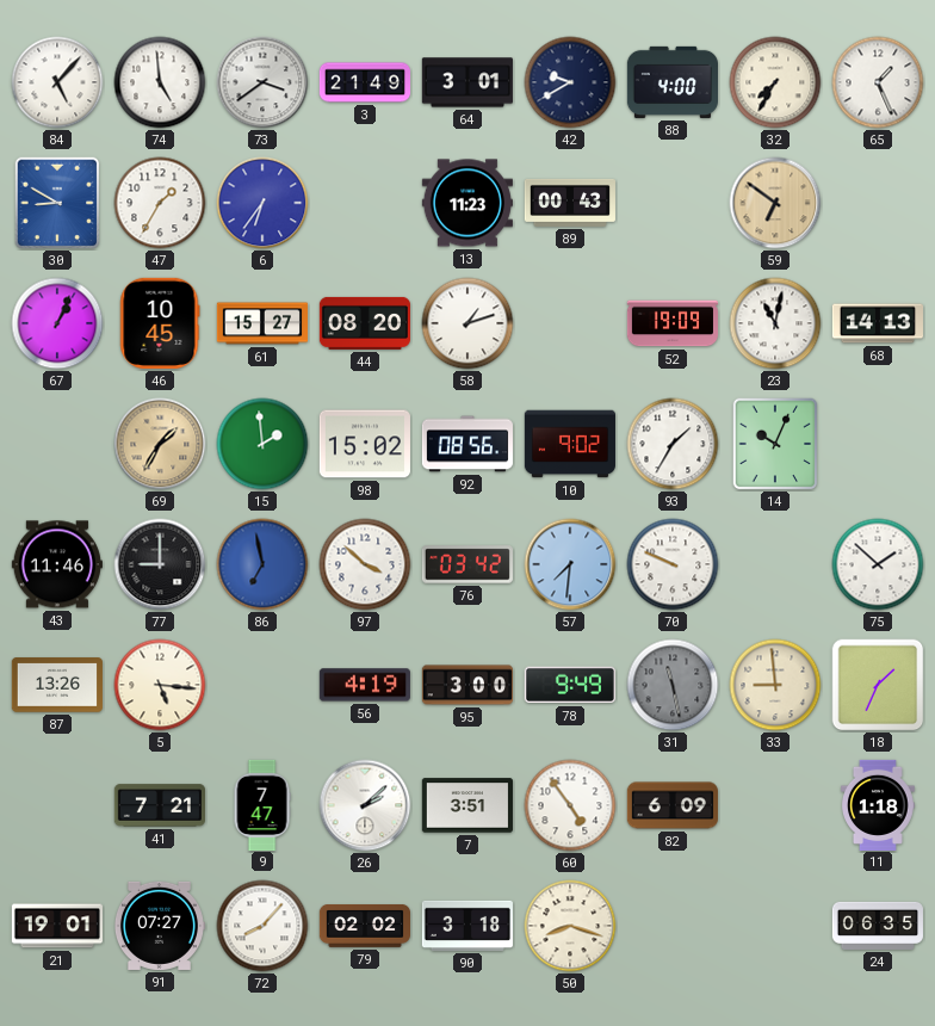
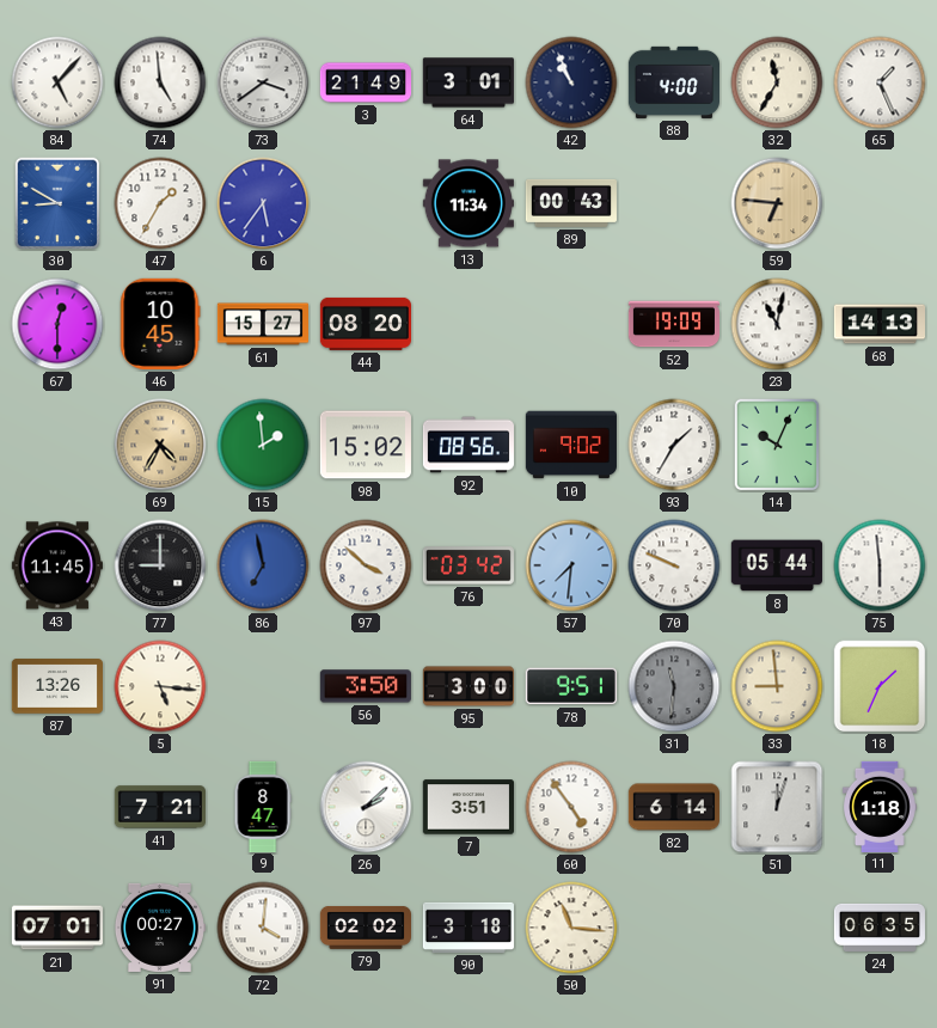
42: 9:40 -> 10:56
32: 7:35 -> 11:35
6: 6:36 -> 5:36
13: 11:23 -> 11:34
59: 6:51 -> 6:46
67: 1:04 -> 12:30
58: 1:12 -> none
69: 1:35 -> 4:35
43: 11:46 -> 11:45
8: none -> 05:44
75: 1:52 -> 5:59
56: 4:19 -> 3:50
78: 9:49 -> 9:51
31: 11:28 -> 11:31
9: 7:47 -> 8:47
82: 6:09 -> 6:14
51: none -> 12:03
21: 19:01 -> 07:01
91: 07:27 -> 00:27
72: 8:07 -> 4:01
50: 8:18 -> 11:16
